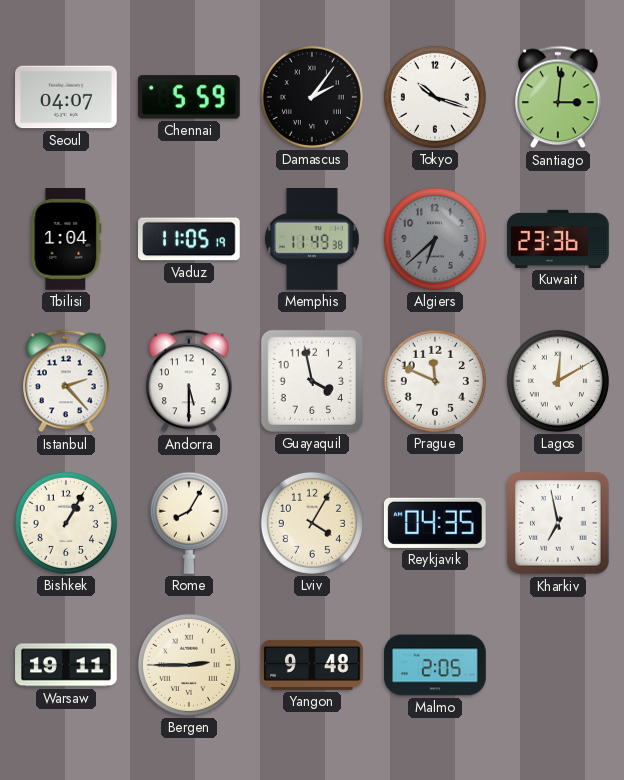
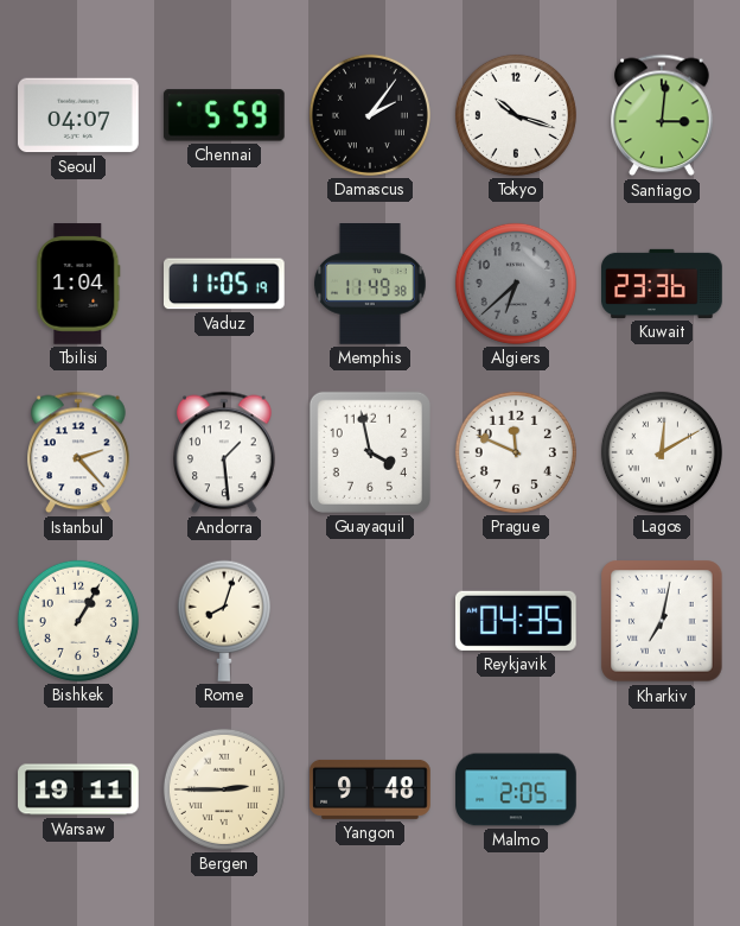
Andorra: 5:30 -> 1:29
Rome: 8:05 -> 8:03
Lviv: 4:05 -> none
Kharkiv: 6:58 -> 7:02
